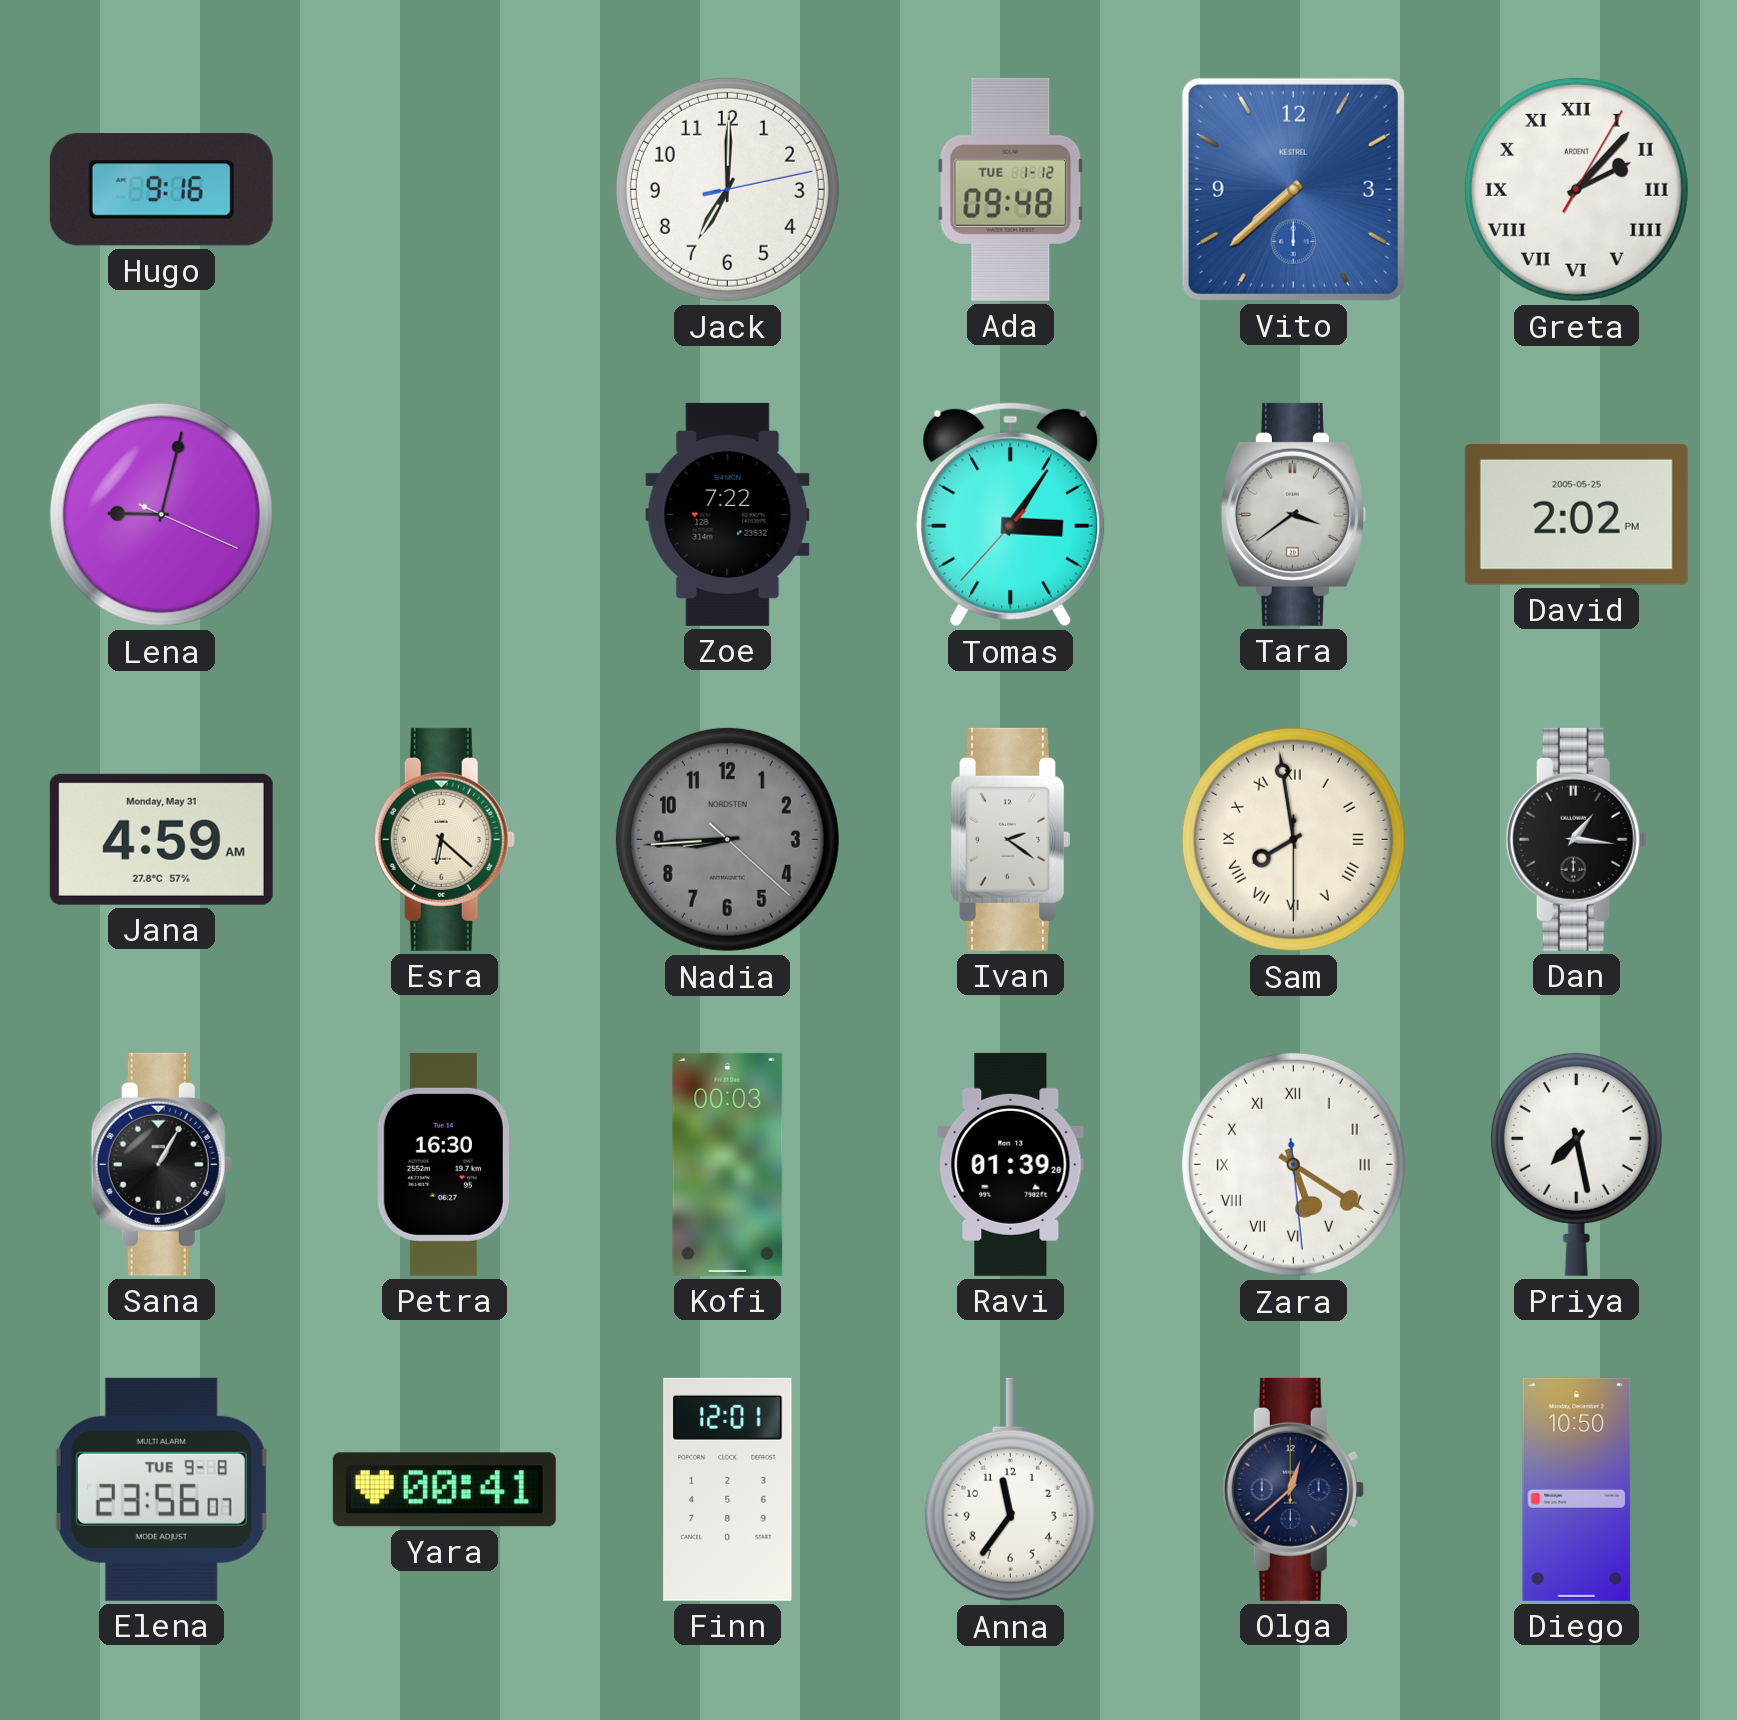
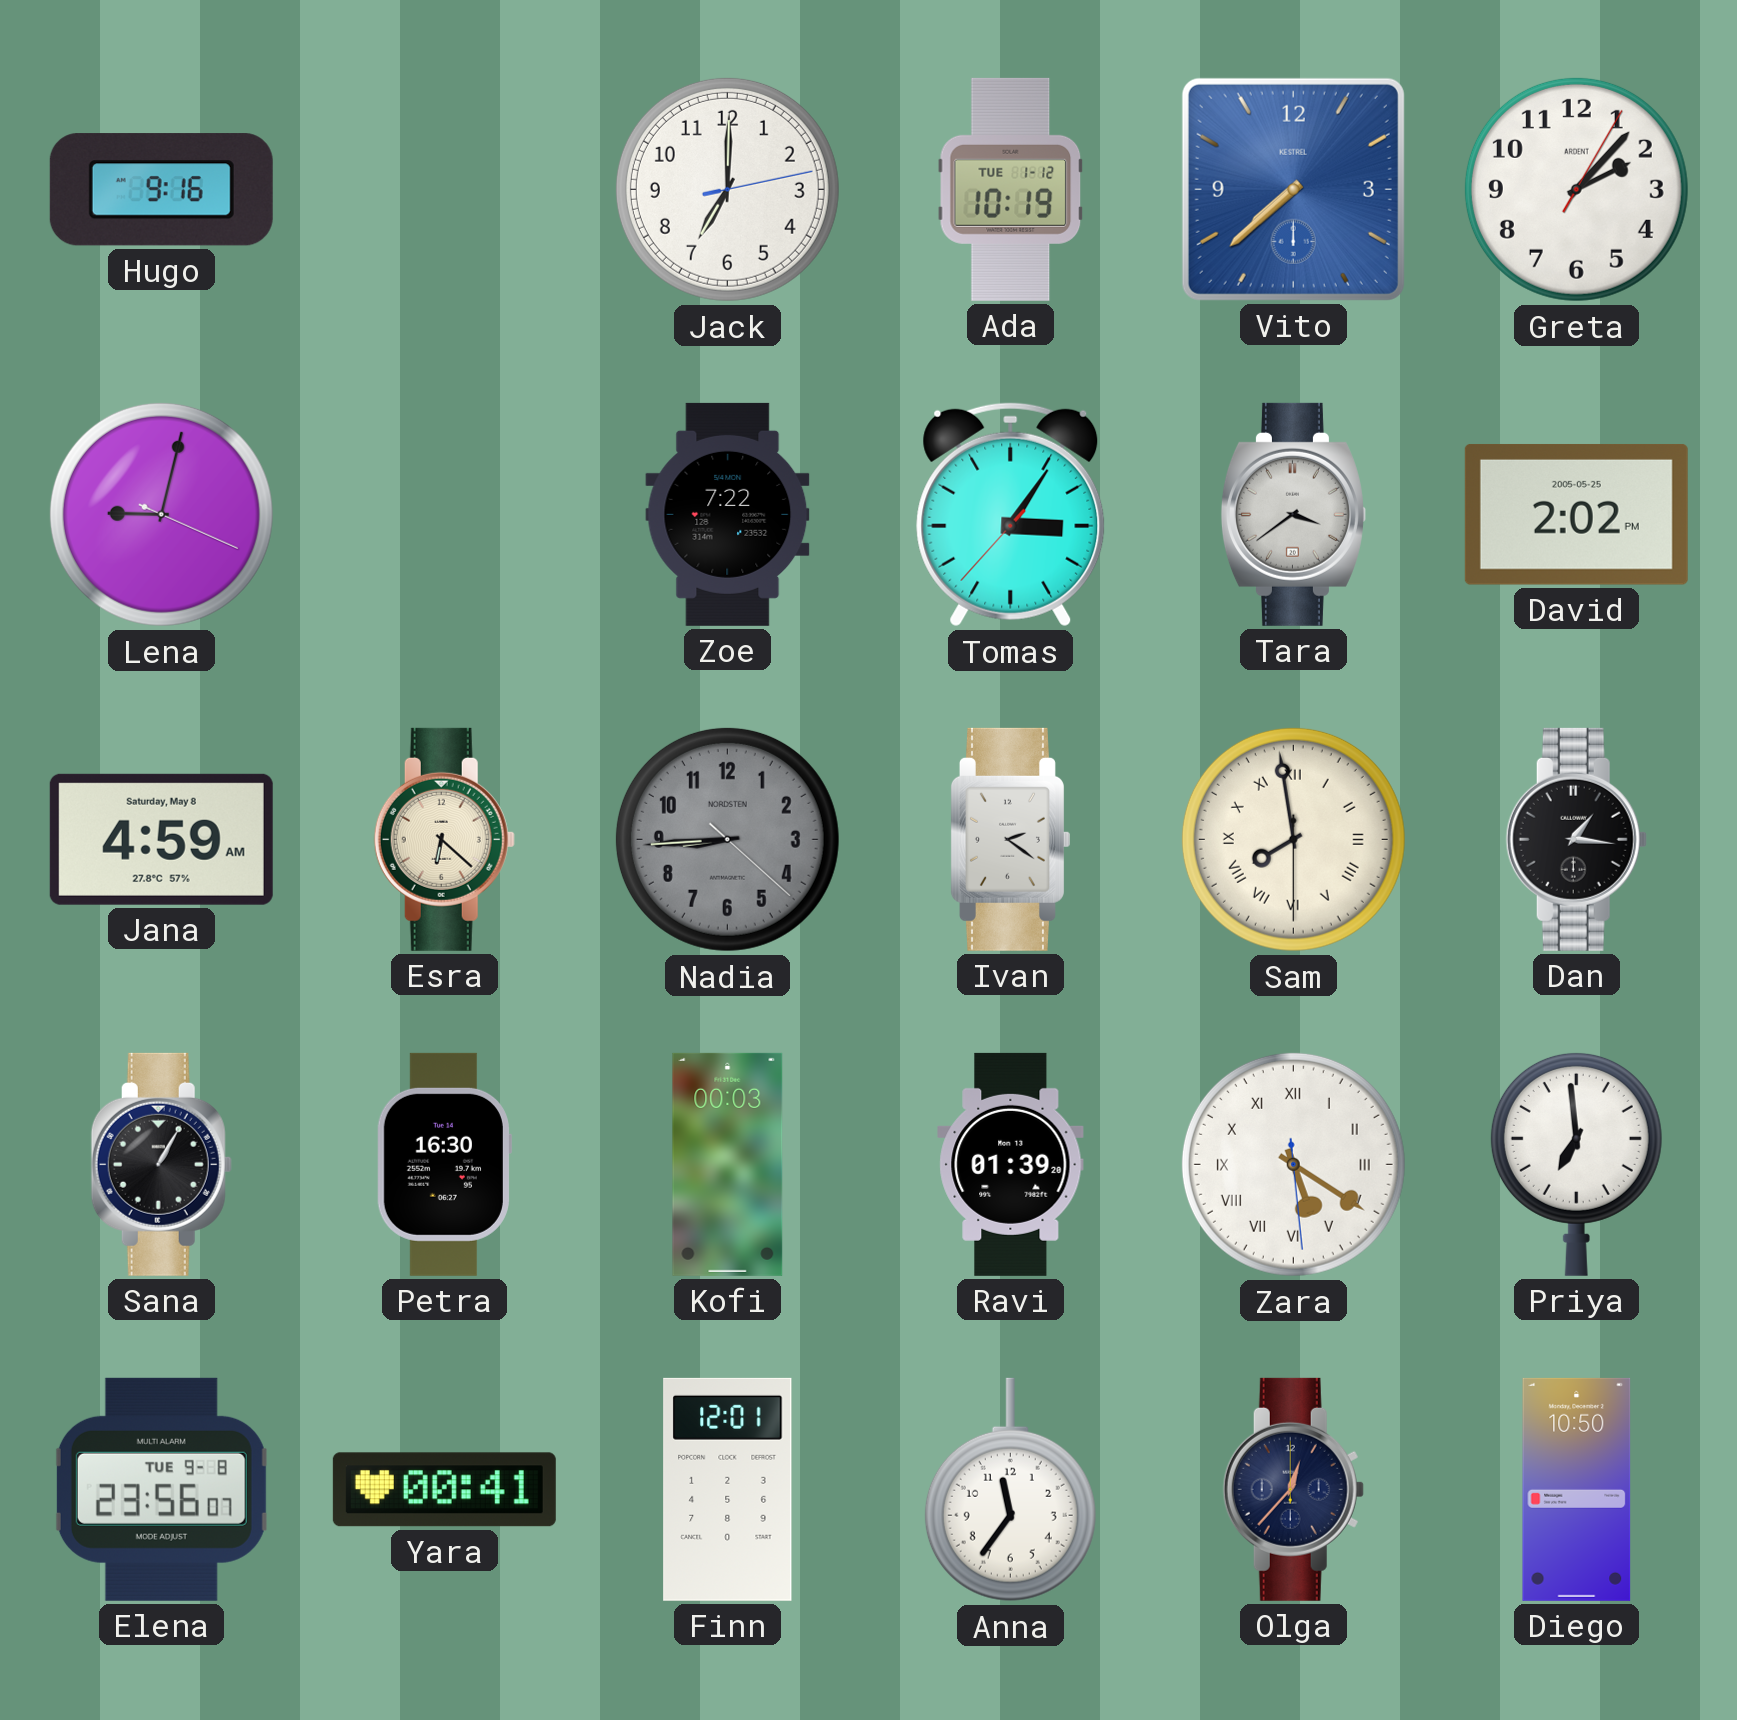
Ada: 09:48 -> 10:19
Greta numerals: Roman -> Arabic
Jana date: Monday, May 31 -> Saturday, May 8
Priya: 7:28 -> 6:59
Olga: 12:38 -> 12:37
